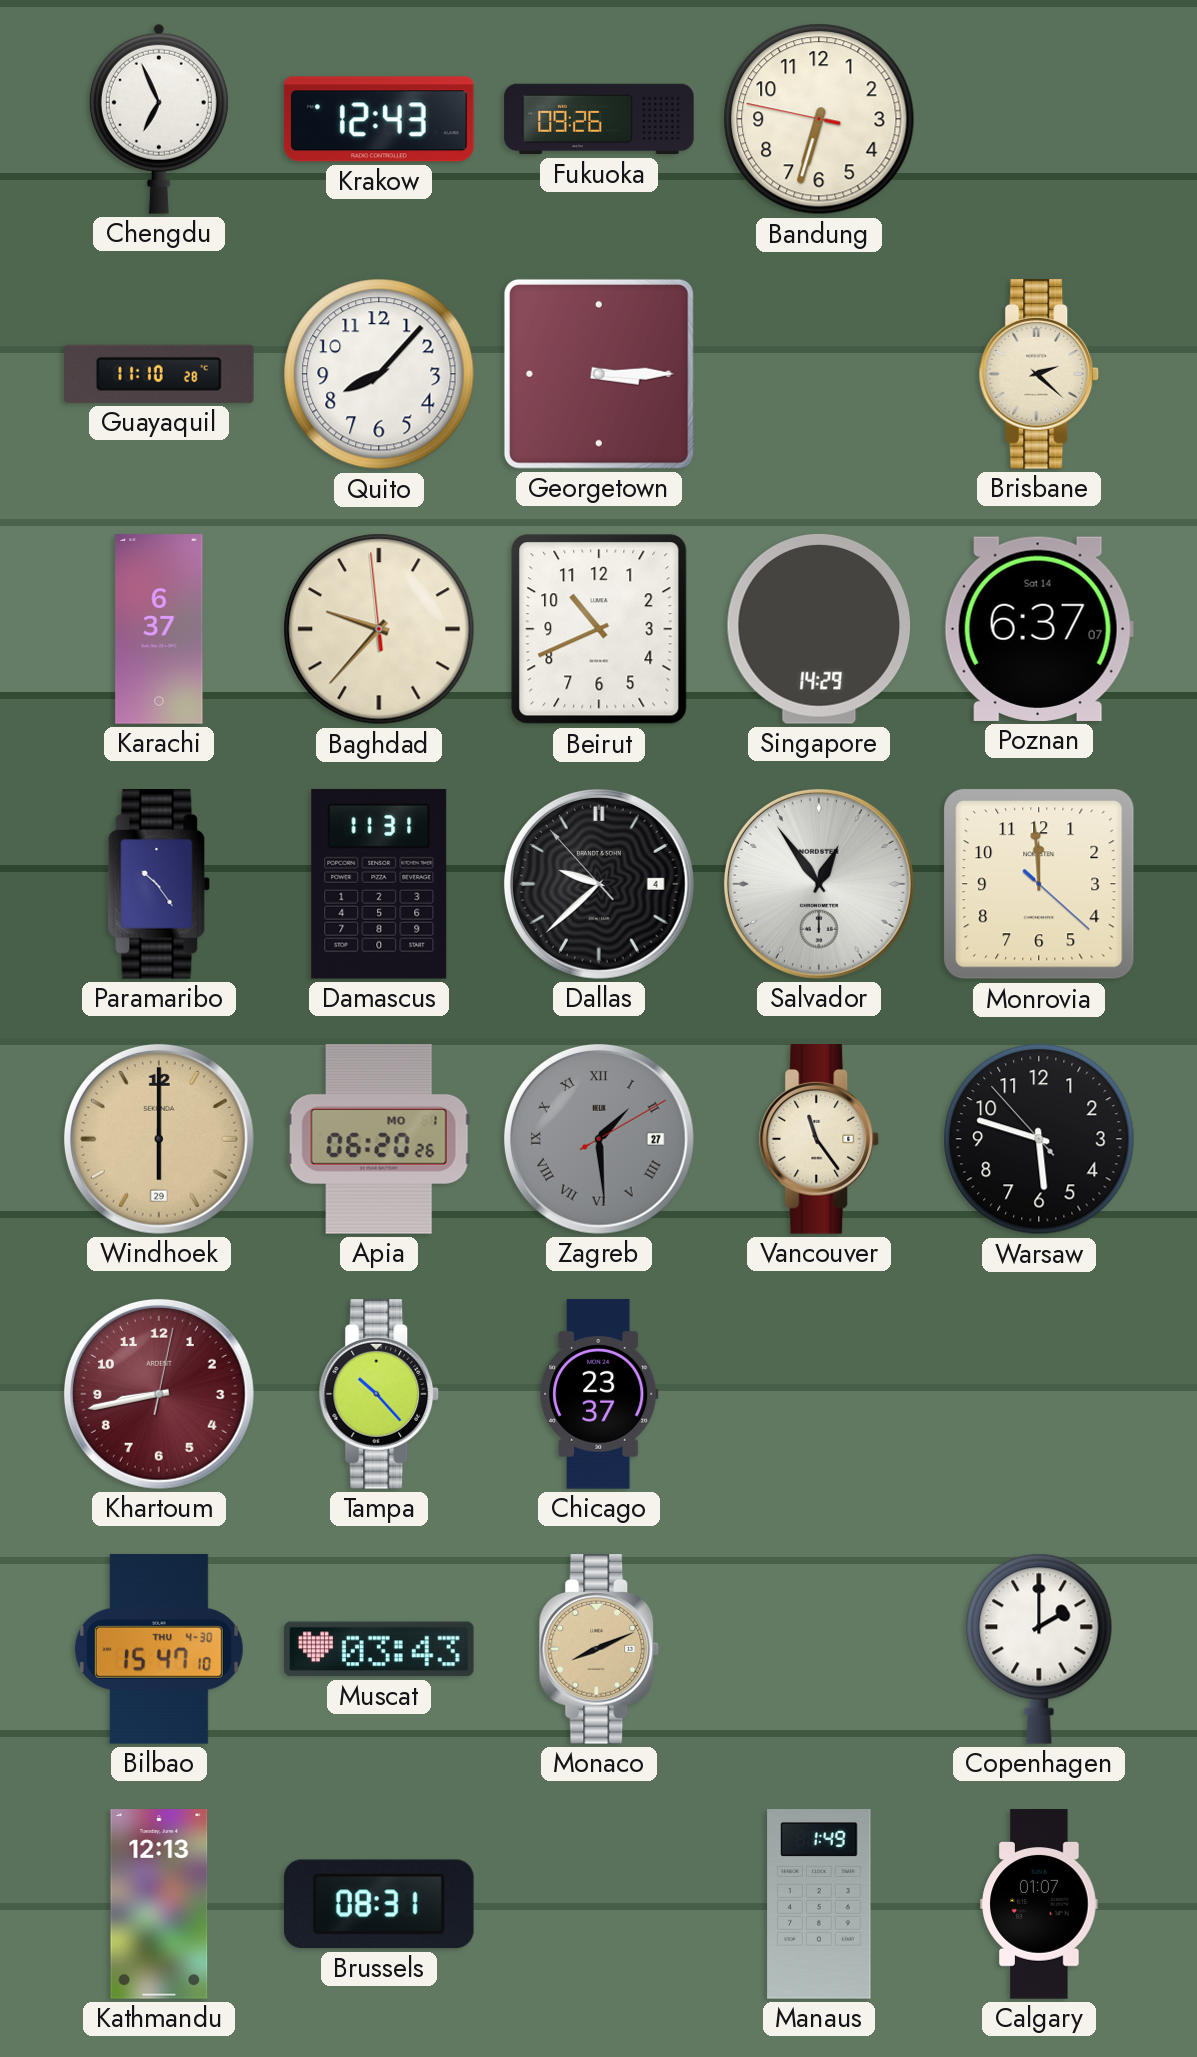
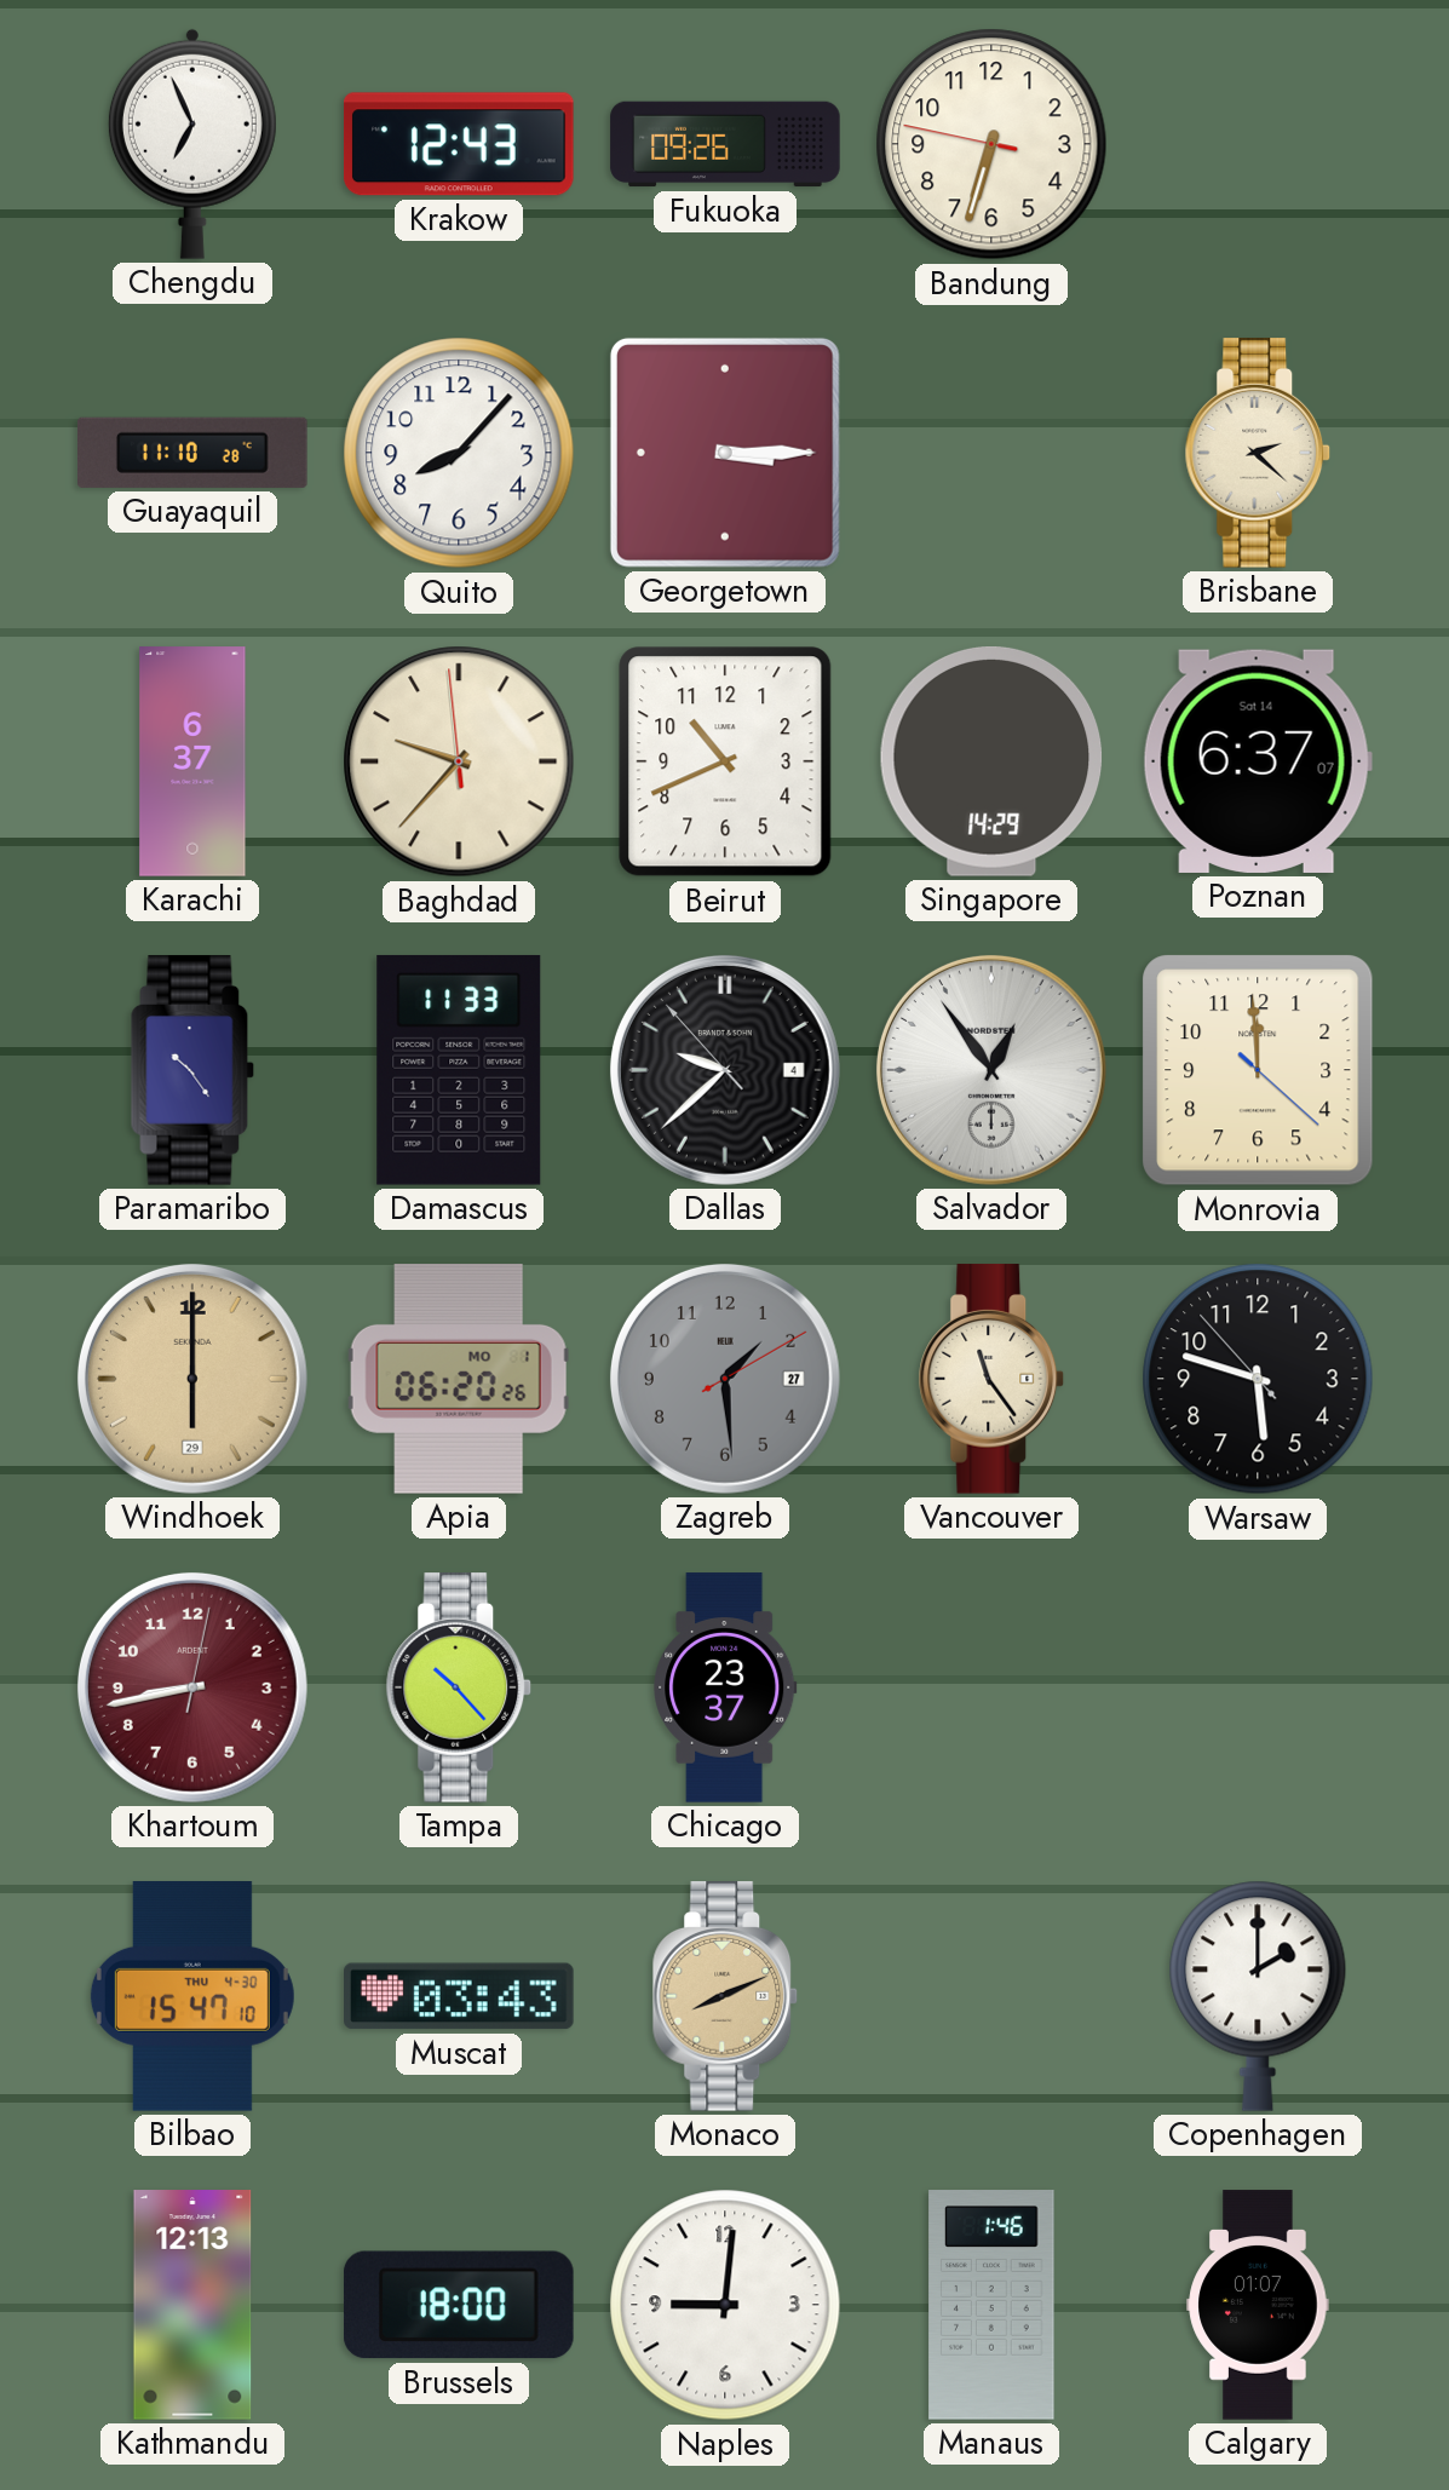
Damascus: 11:31 -> 11:33
Zagreb numerals: Roman -> Arabic
Brussels: 08:31 -> 18:00
Naples: none -> 9:01
Manaus: 1:49 -> 1:46
